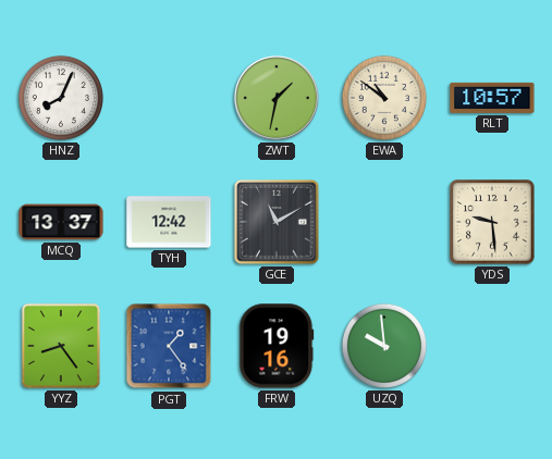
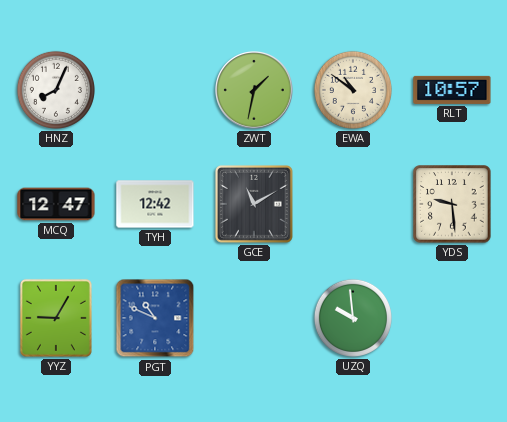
MCQ: 13:37 -> 12:47
YYZ: 8:24 -> 9:05
PGT: 1:24 -> 10:49
FRW: 19:16 -> none
